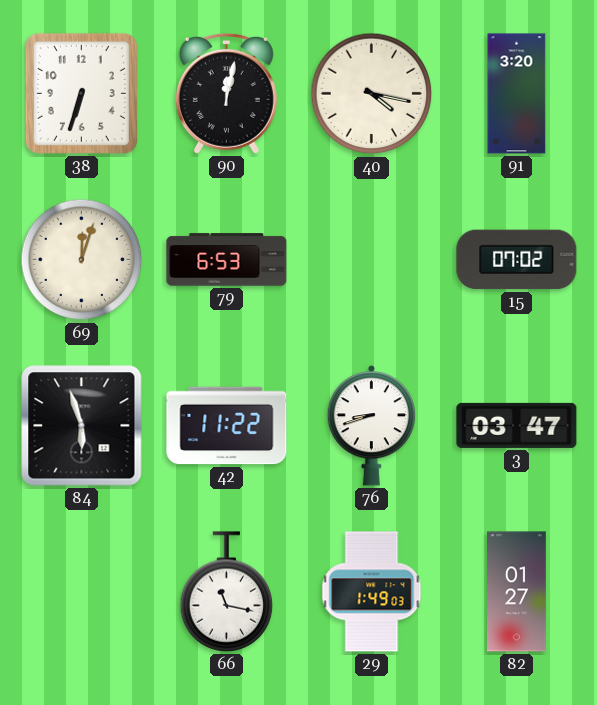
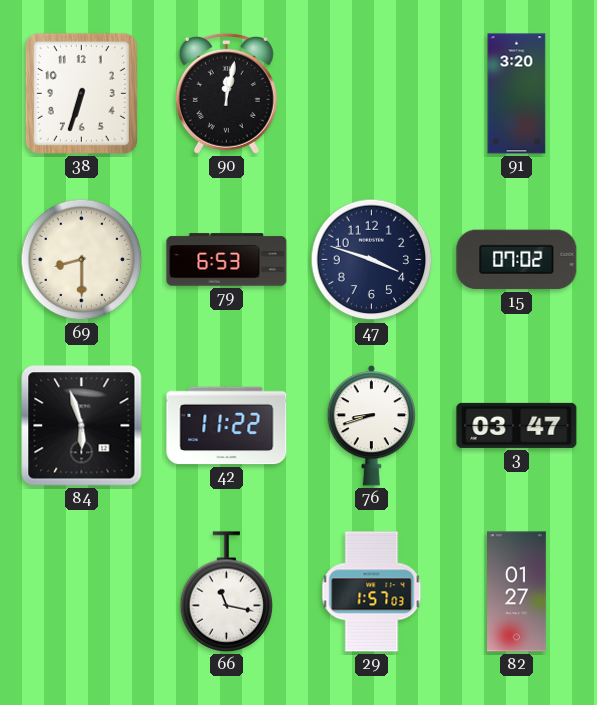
40: 4:17 -> none
69: 12:03 -> 8:30
47: none -> 3:48
29: 1:49 -> 1:57
